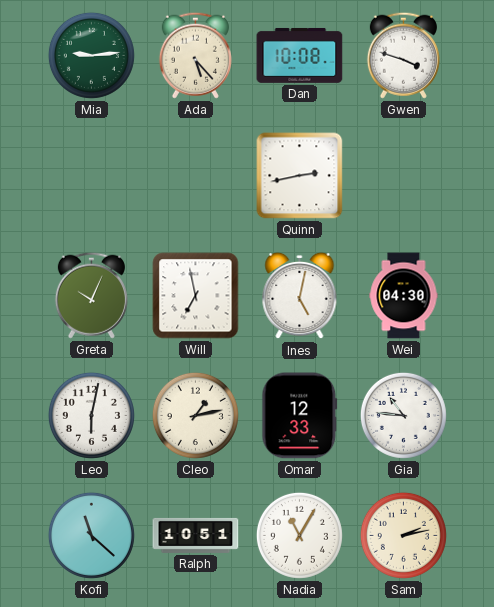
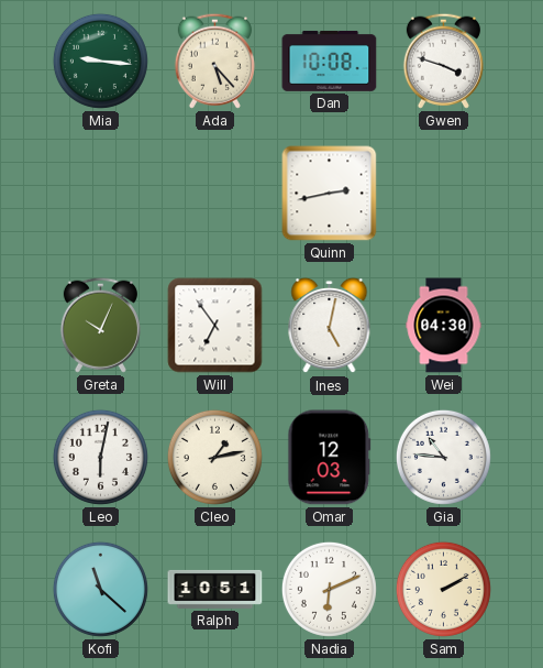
Mia: 9:14 -> 9:16
Will: 6:58 -> 6:54
Omar: 12:33 -> 12:03
Nadia: 11:05 -> 6:11
Sam: 2:13 -> 2:10
